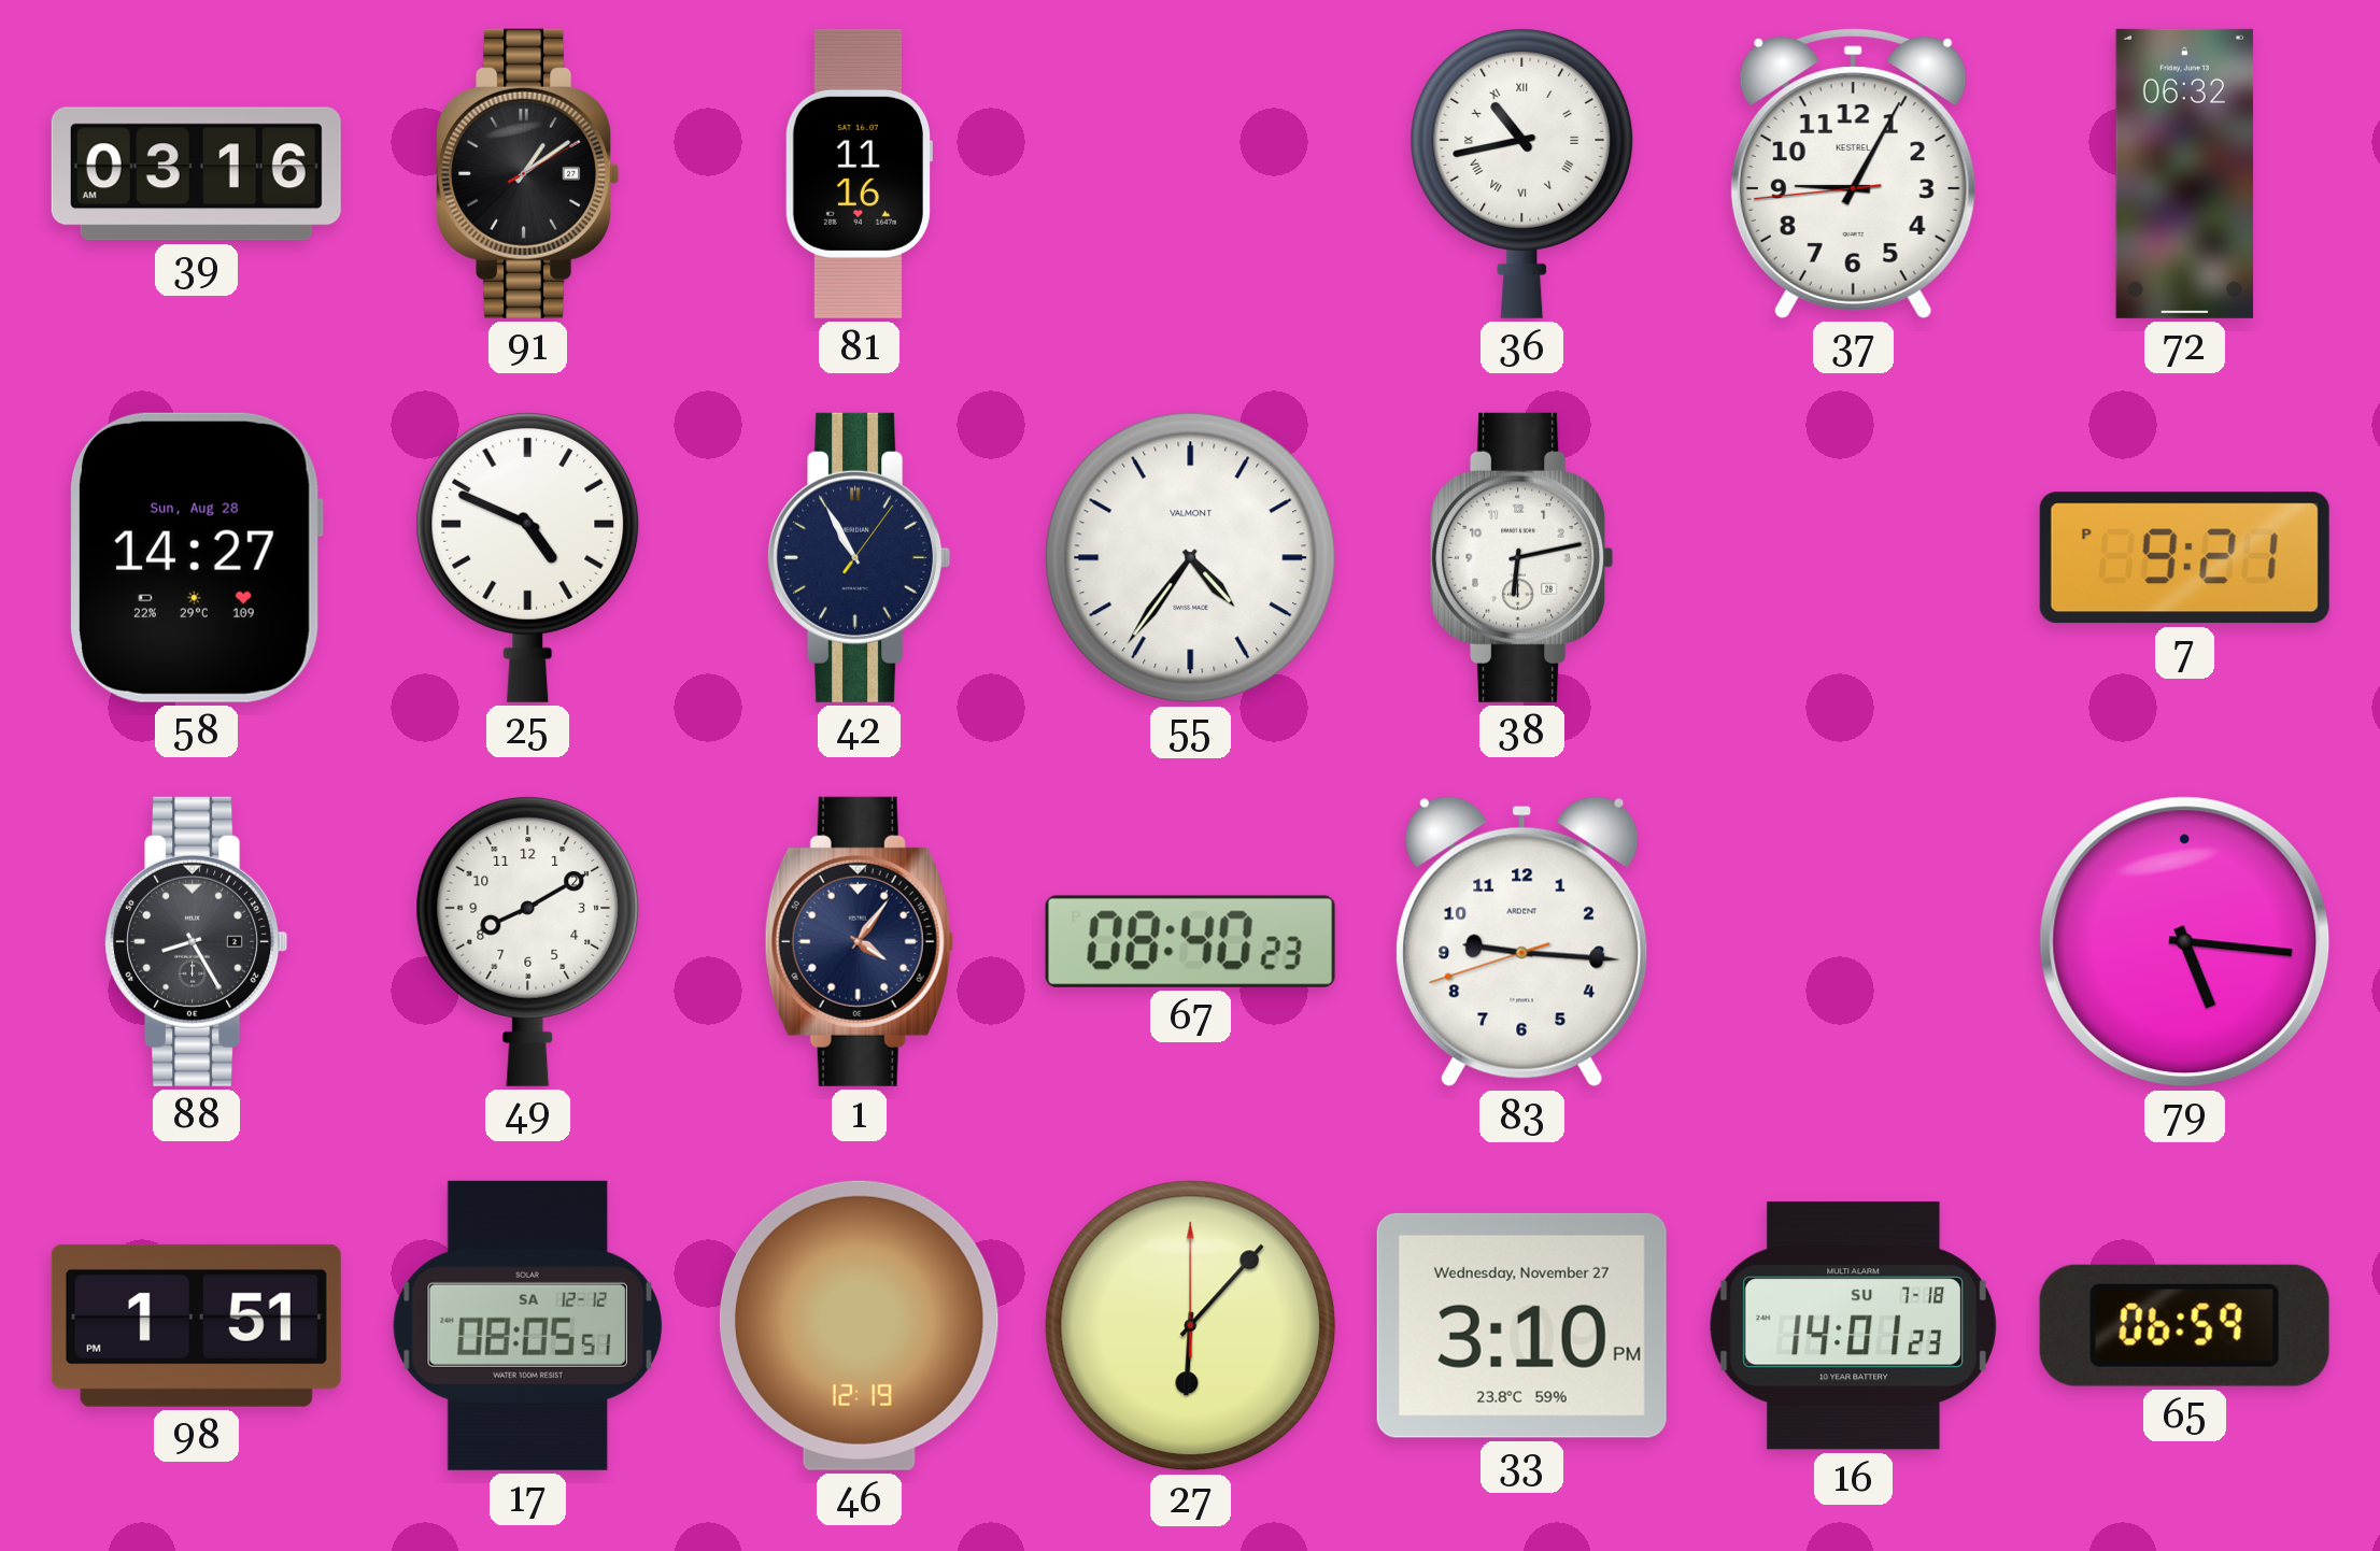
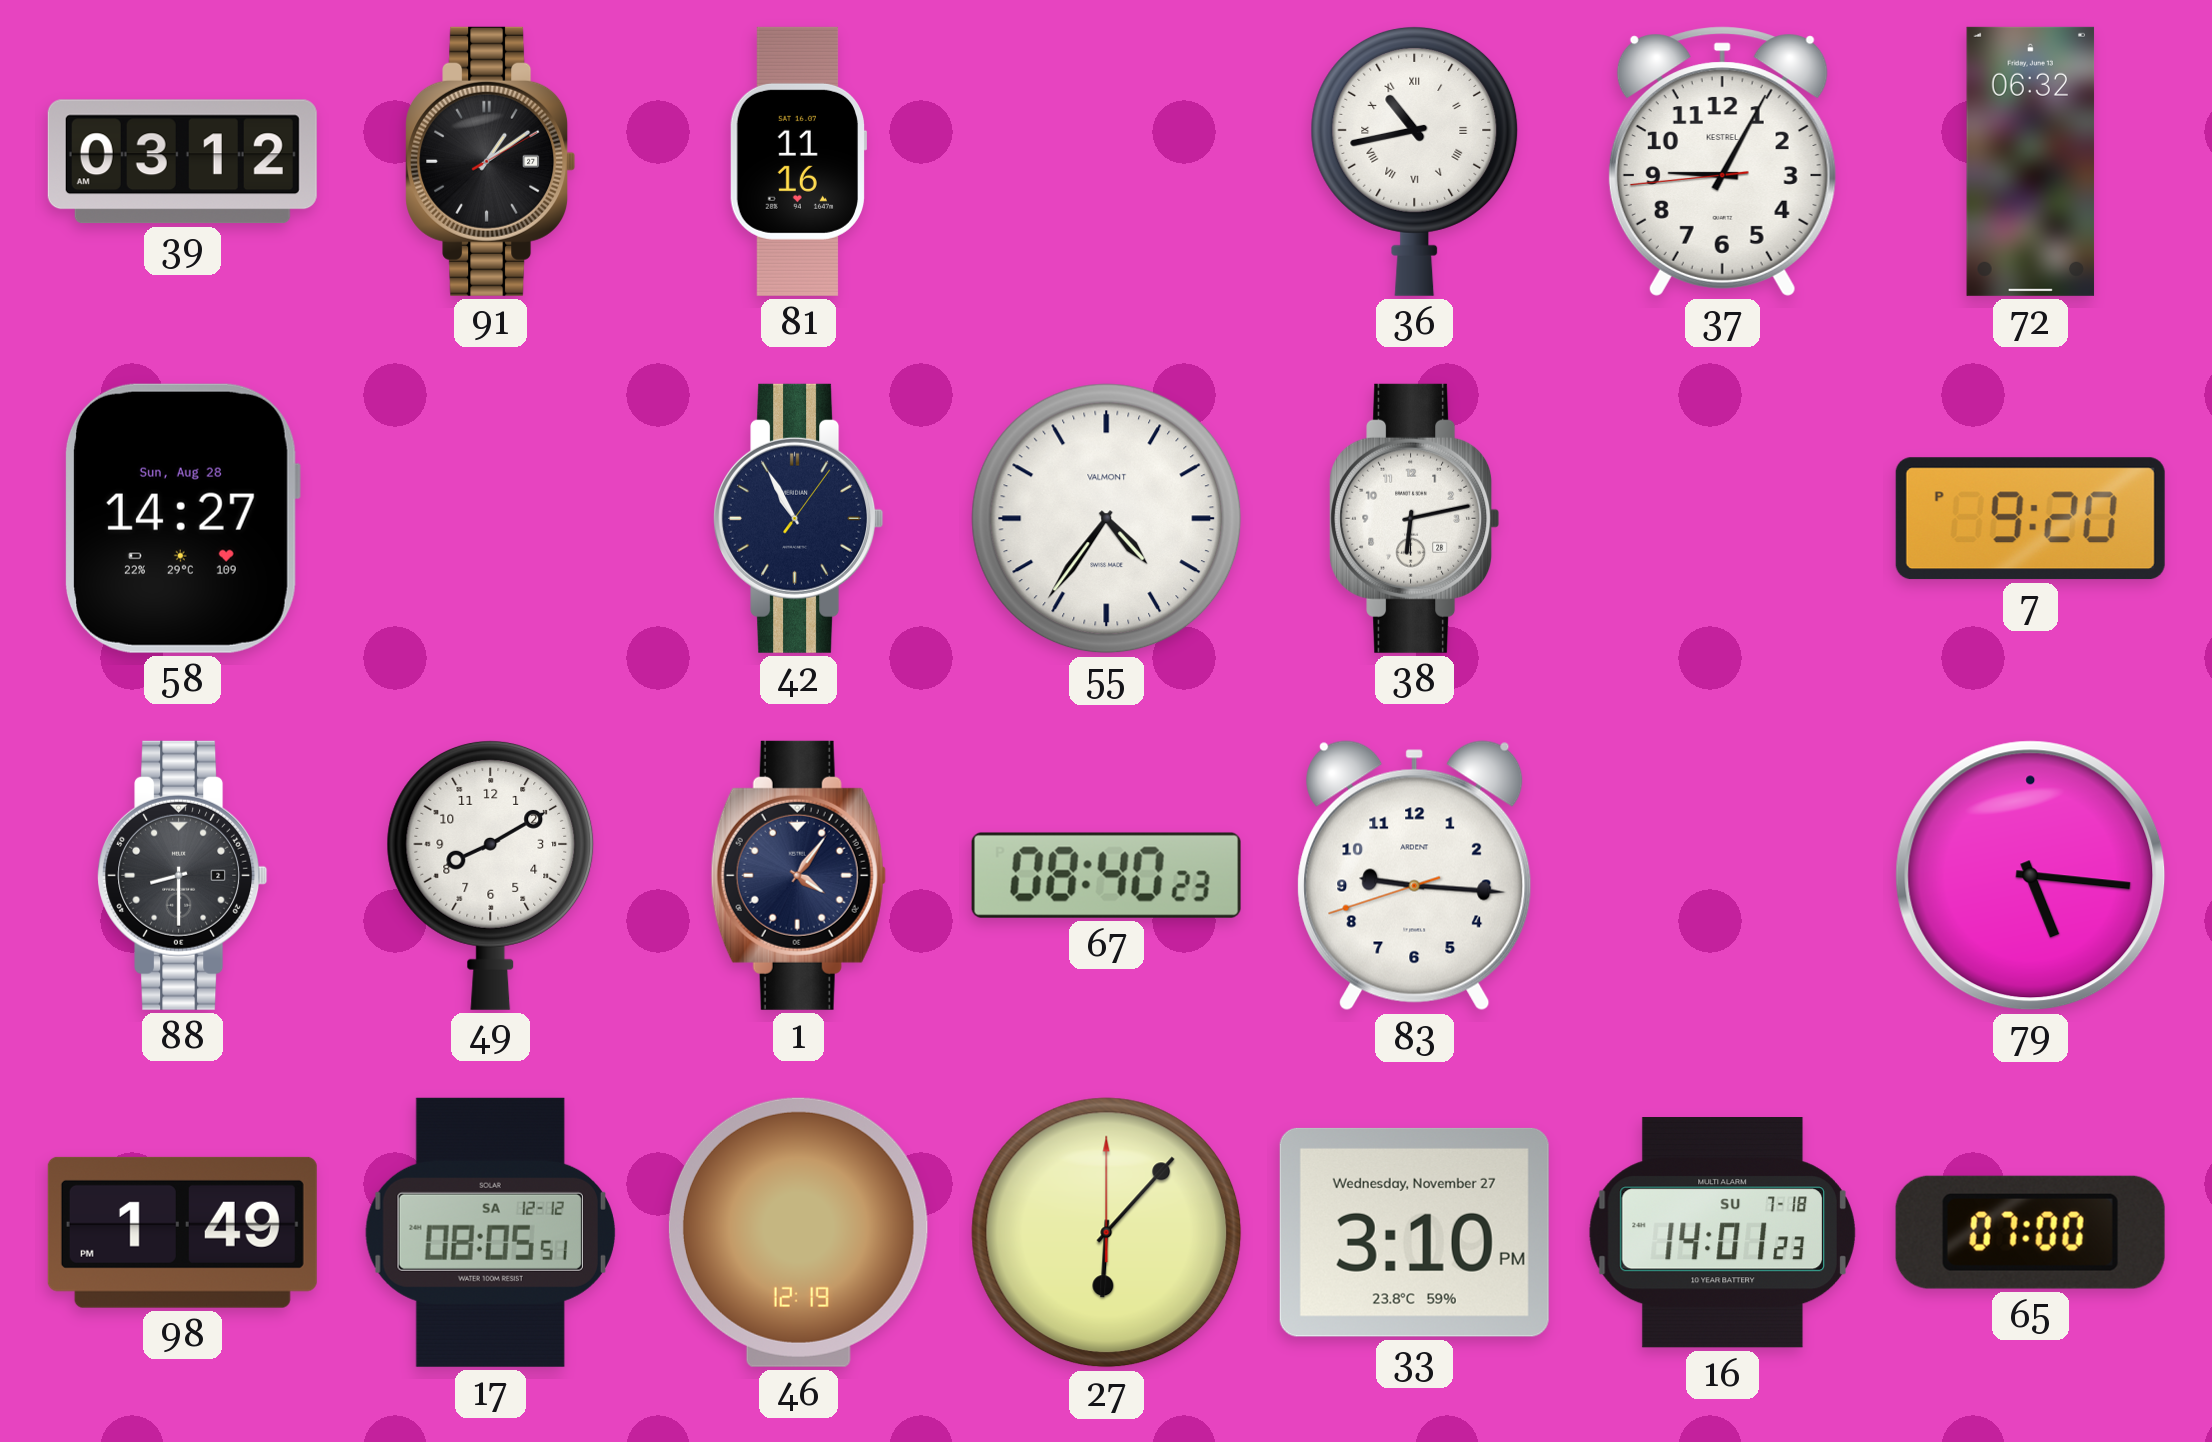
39: 03:16 -> 03:12
25: 4:49 -> none
7: 9:21 -> 9:20
88: 8:25 -> 8:30
98: 1:51 -> 1:49
65: 06:59 -> 07:00
